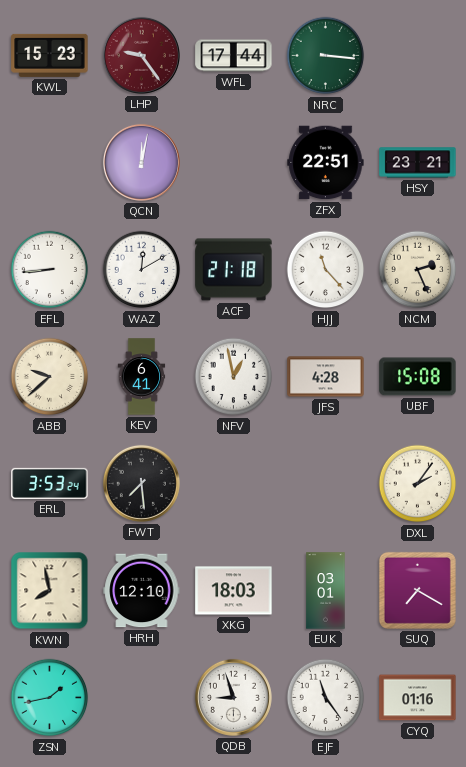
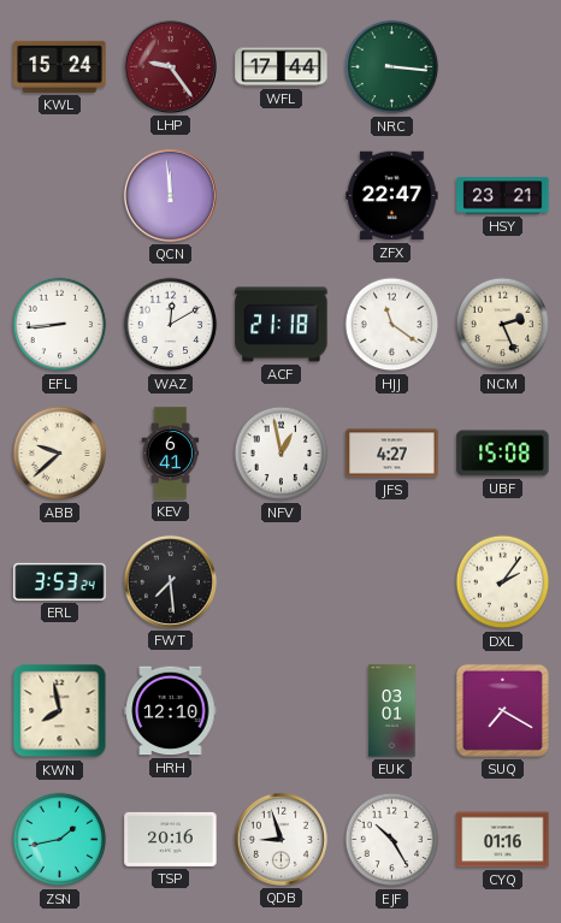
KWL: 15:23 -> 15:24
QCN: 12:02 -> 11:59
ZFX: 22:51 -> 22:47
HJJ: 11:23 -> 11:21
JFS: 4:28 -> 4:27
XKG: 18:03 -> none
TSP: none -> 20:16
EJF: 11:24 -> 10:25
